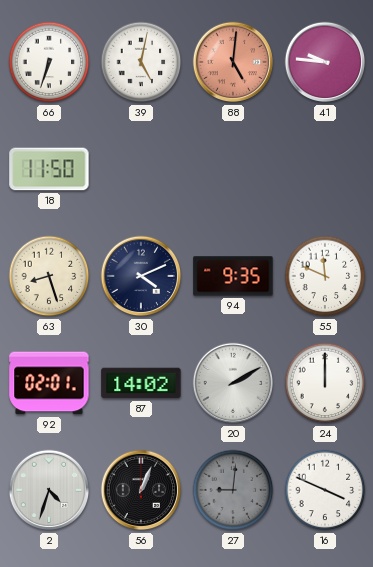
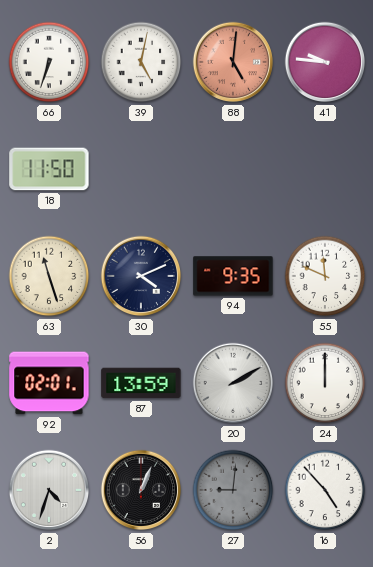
63: 8:27 -> 11:27
87: 14:02 -> 13:59
16: 3:49 -> 4:53
